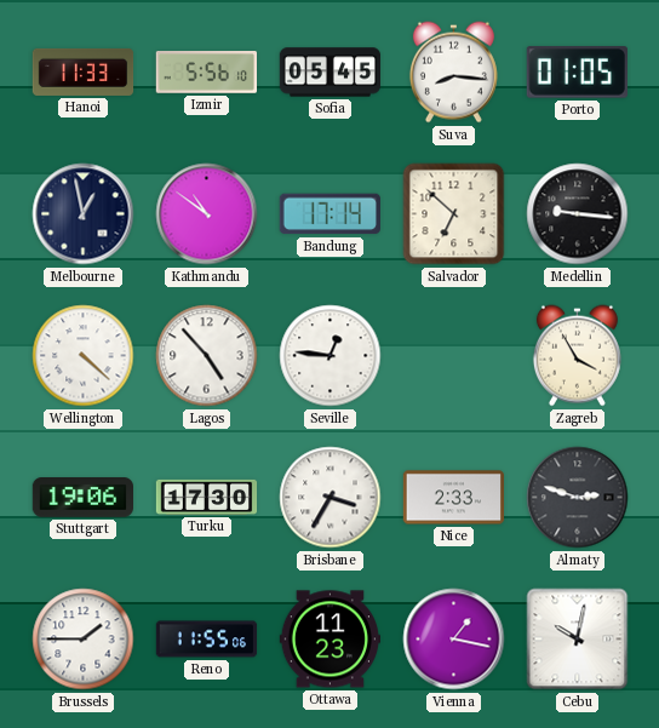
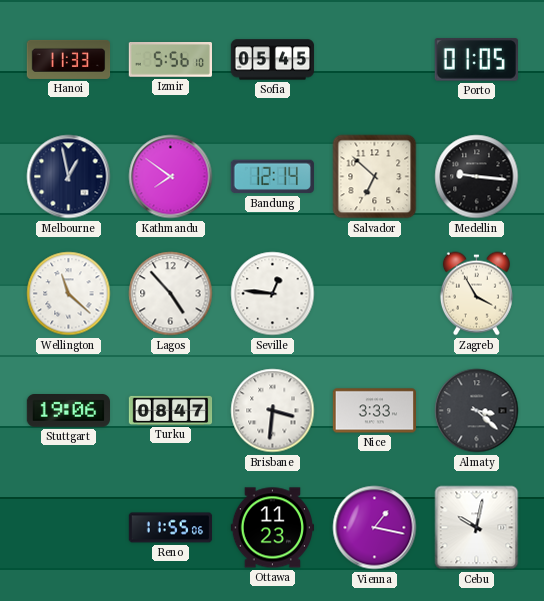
Suva: 8:16 -> none
Kathmandu: 10:51 -> 7:51
Bandung: 17:14 -> 12:14
Wellington: 4:22 -> 11:22
Turku: 17:30 -> 08:47
Brisbane: 3:35 -> 3:31
Nice: 2:33 -> 3:33
Almaty: 2:48 -> 3:22
Brussels: 1:45 -> none
